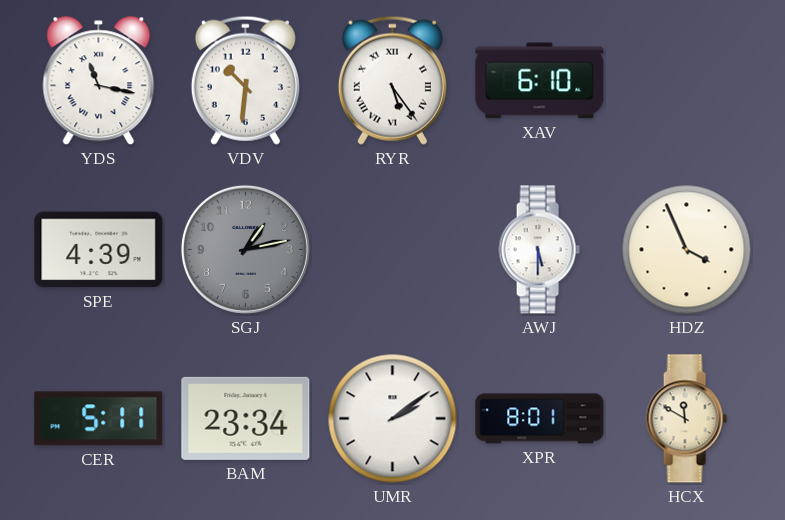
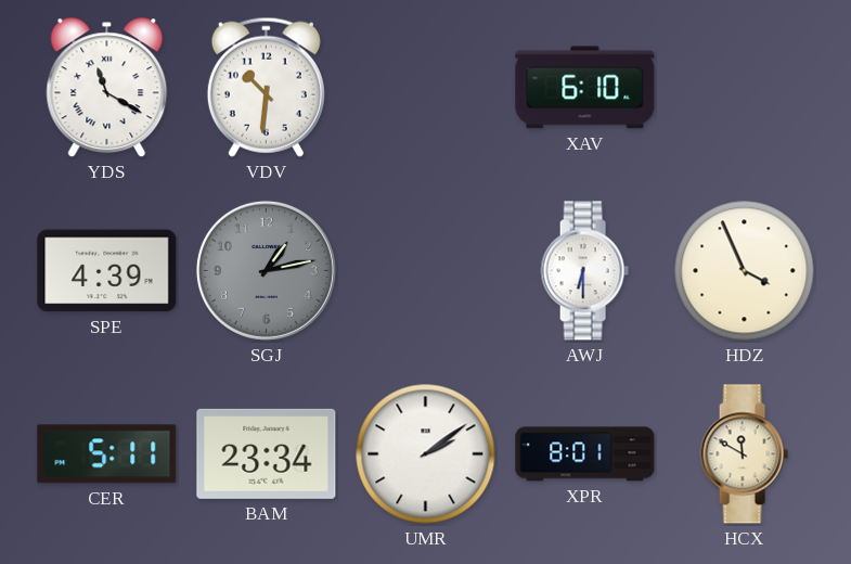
YDS: 11:17 -> 11:20
RYR: 5:24 -> none
AWJ: 5:30 -> 6:30
